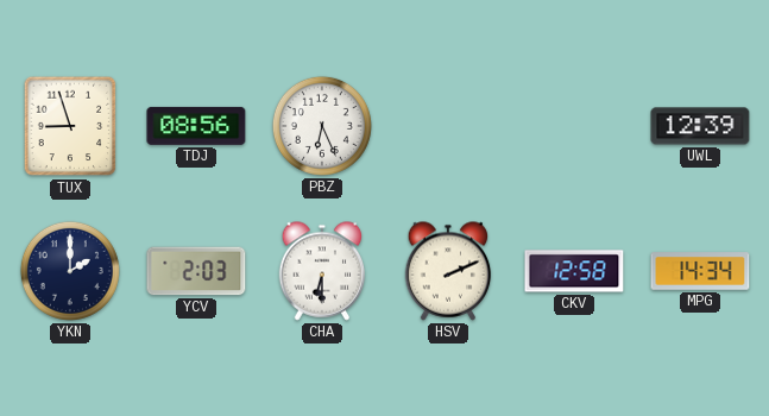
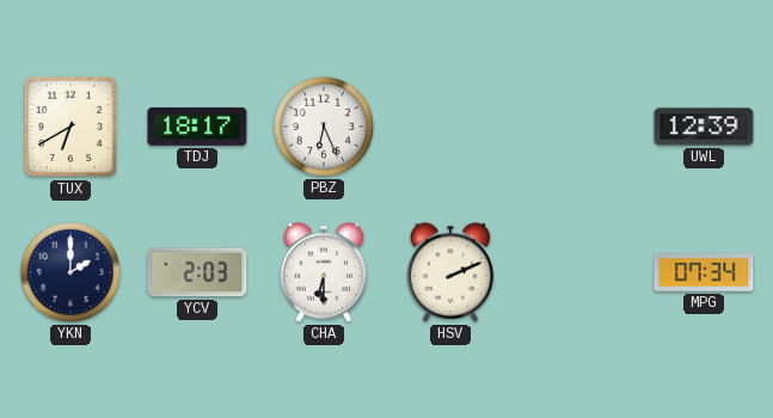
TUX: 8:57 -> 6:40
TDJ: 08:56 -> 18:17
CKV: 12:58 -> none
MPG: 14:34 -> 07:34
